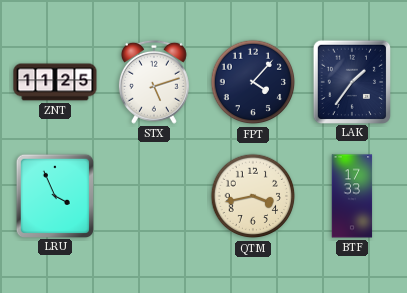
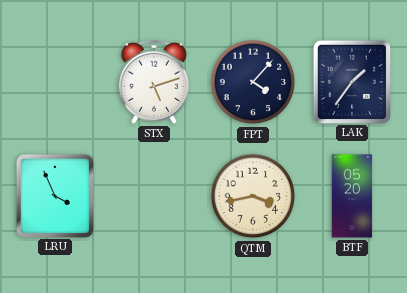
ZNT: 11:25 -> none
BTF: 17:33 -> 05:20
